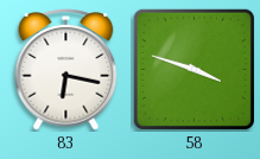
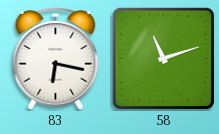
58: 3:48 -> 11:12
